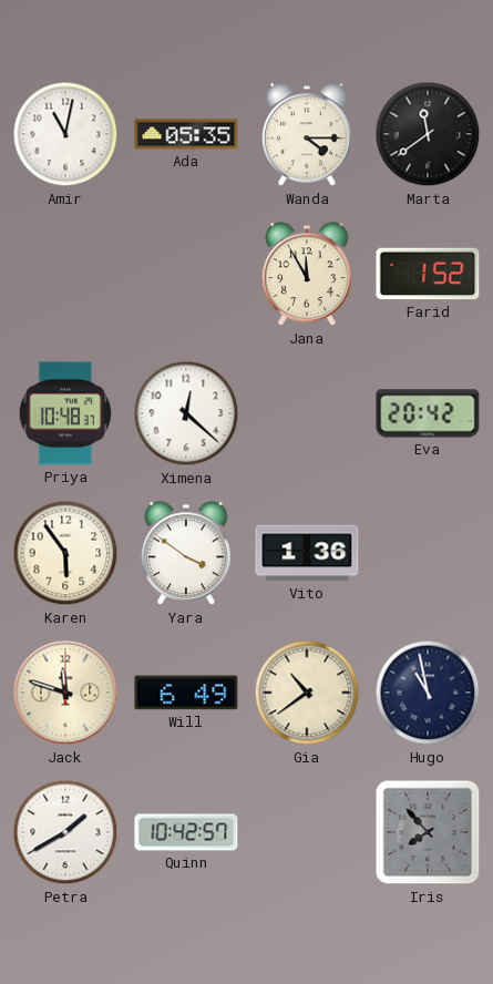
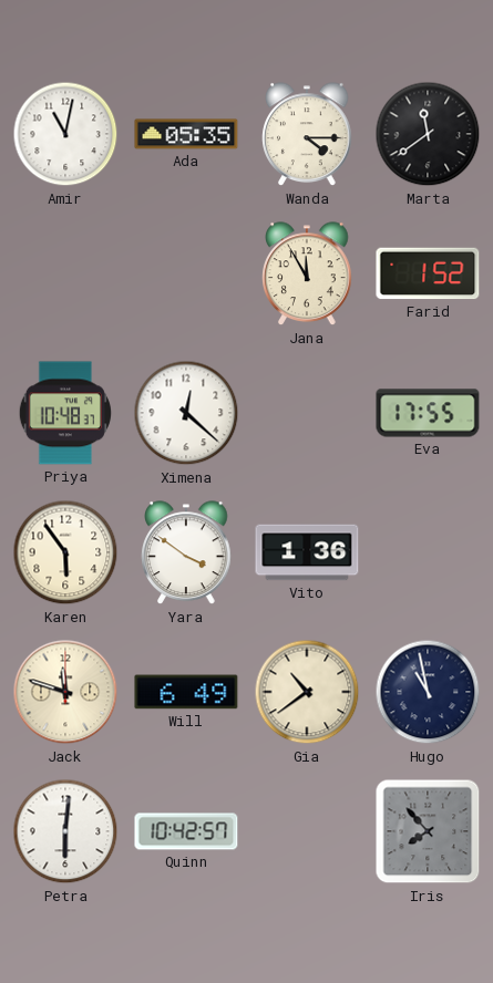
Eva: 20:42 -> 17:55
Petra: 1:40 -> 6:01
